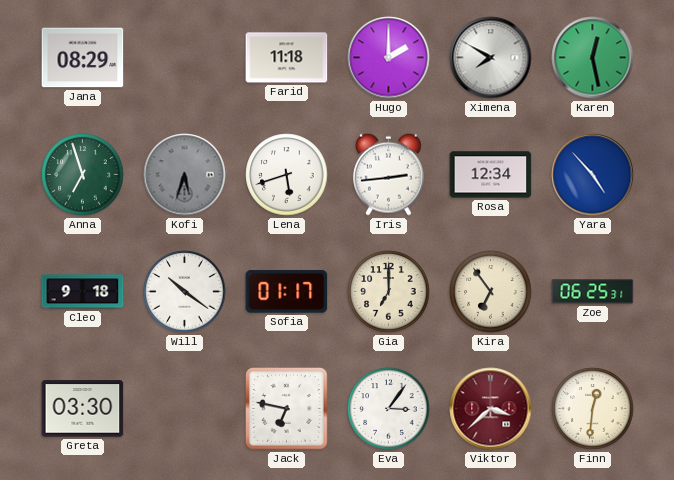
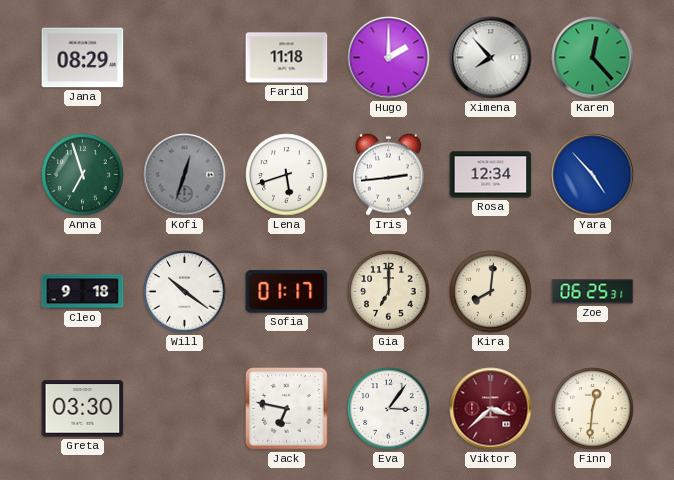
Ximena: 7:50 -> 7:53
Karen: 12:28 -> 12:23
Kofi: 5:33 -> 12:33
Kira: 6:54 -> 8:01
